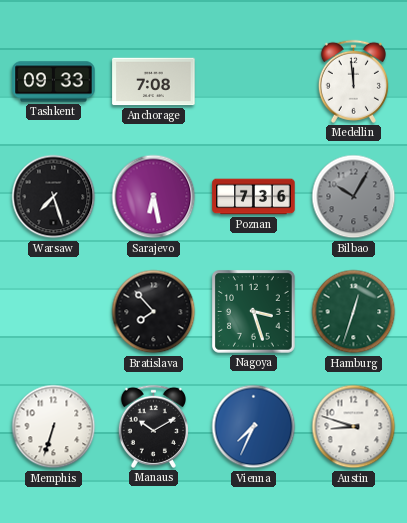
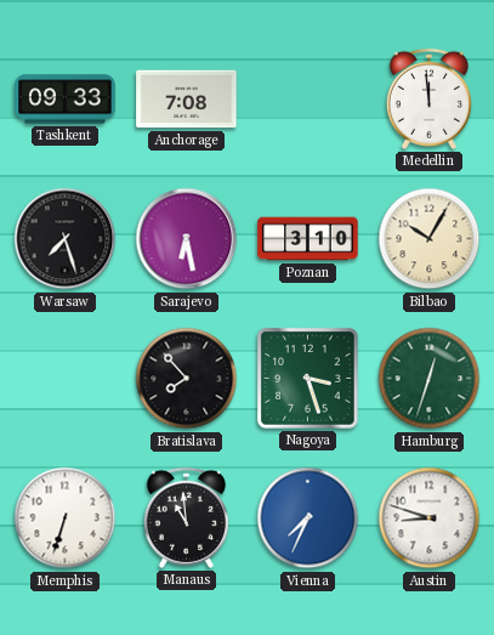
Poznan: 7:36 -> 3:10
Bilbao dial: grey -> cream
Manaus: 10:10 -> 10:59
